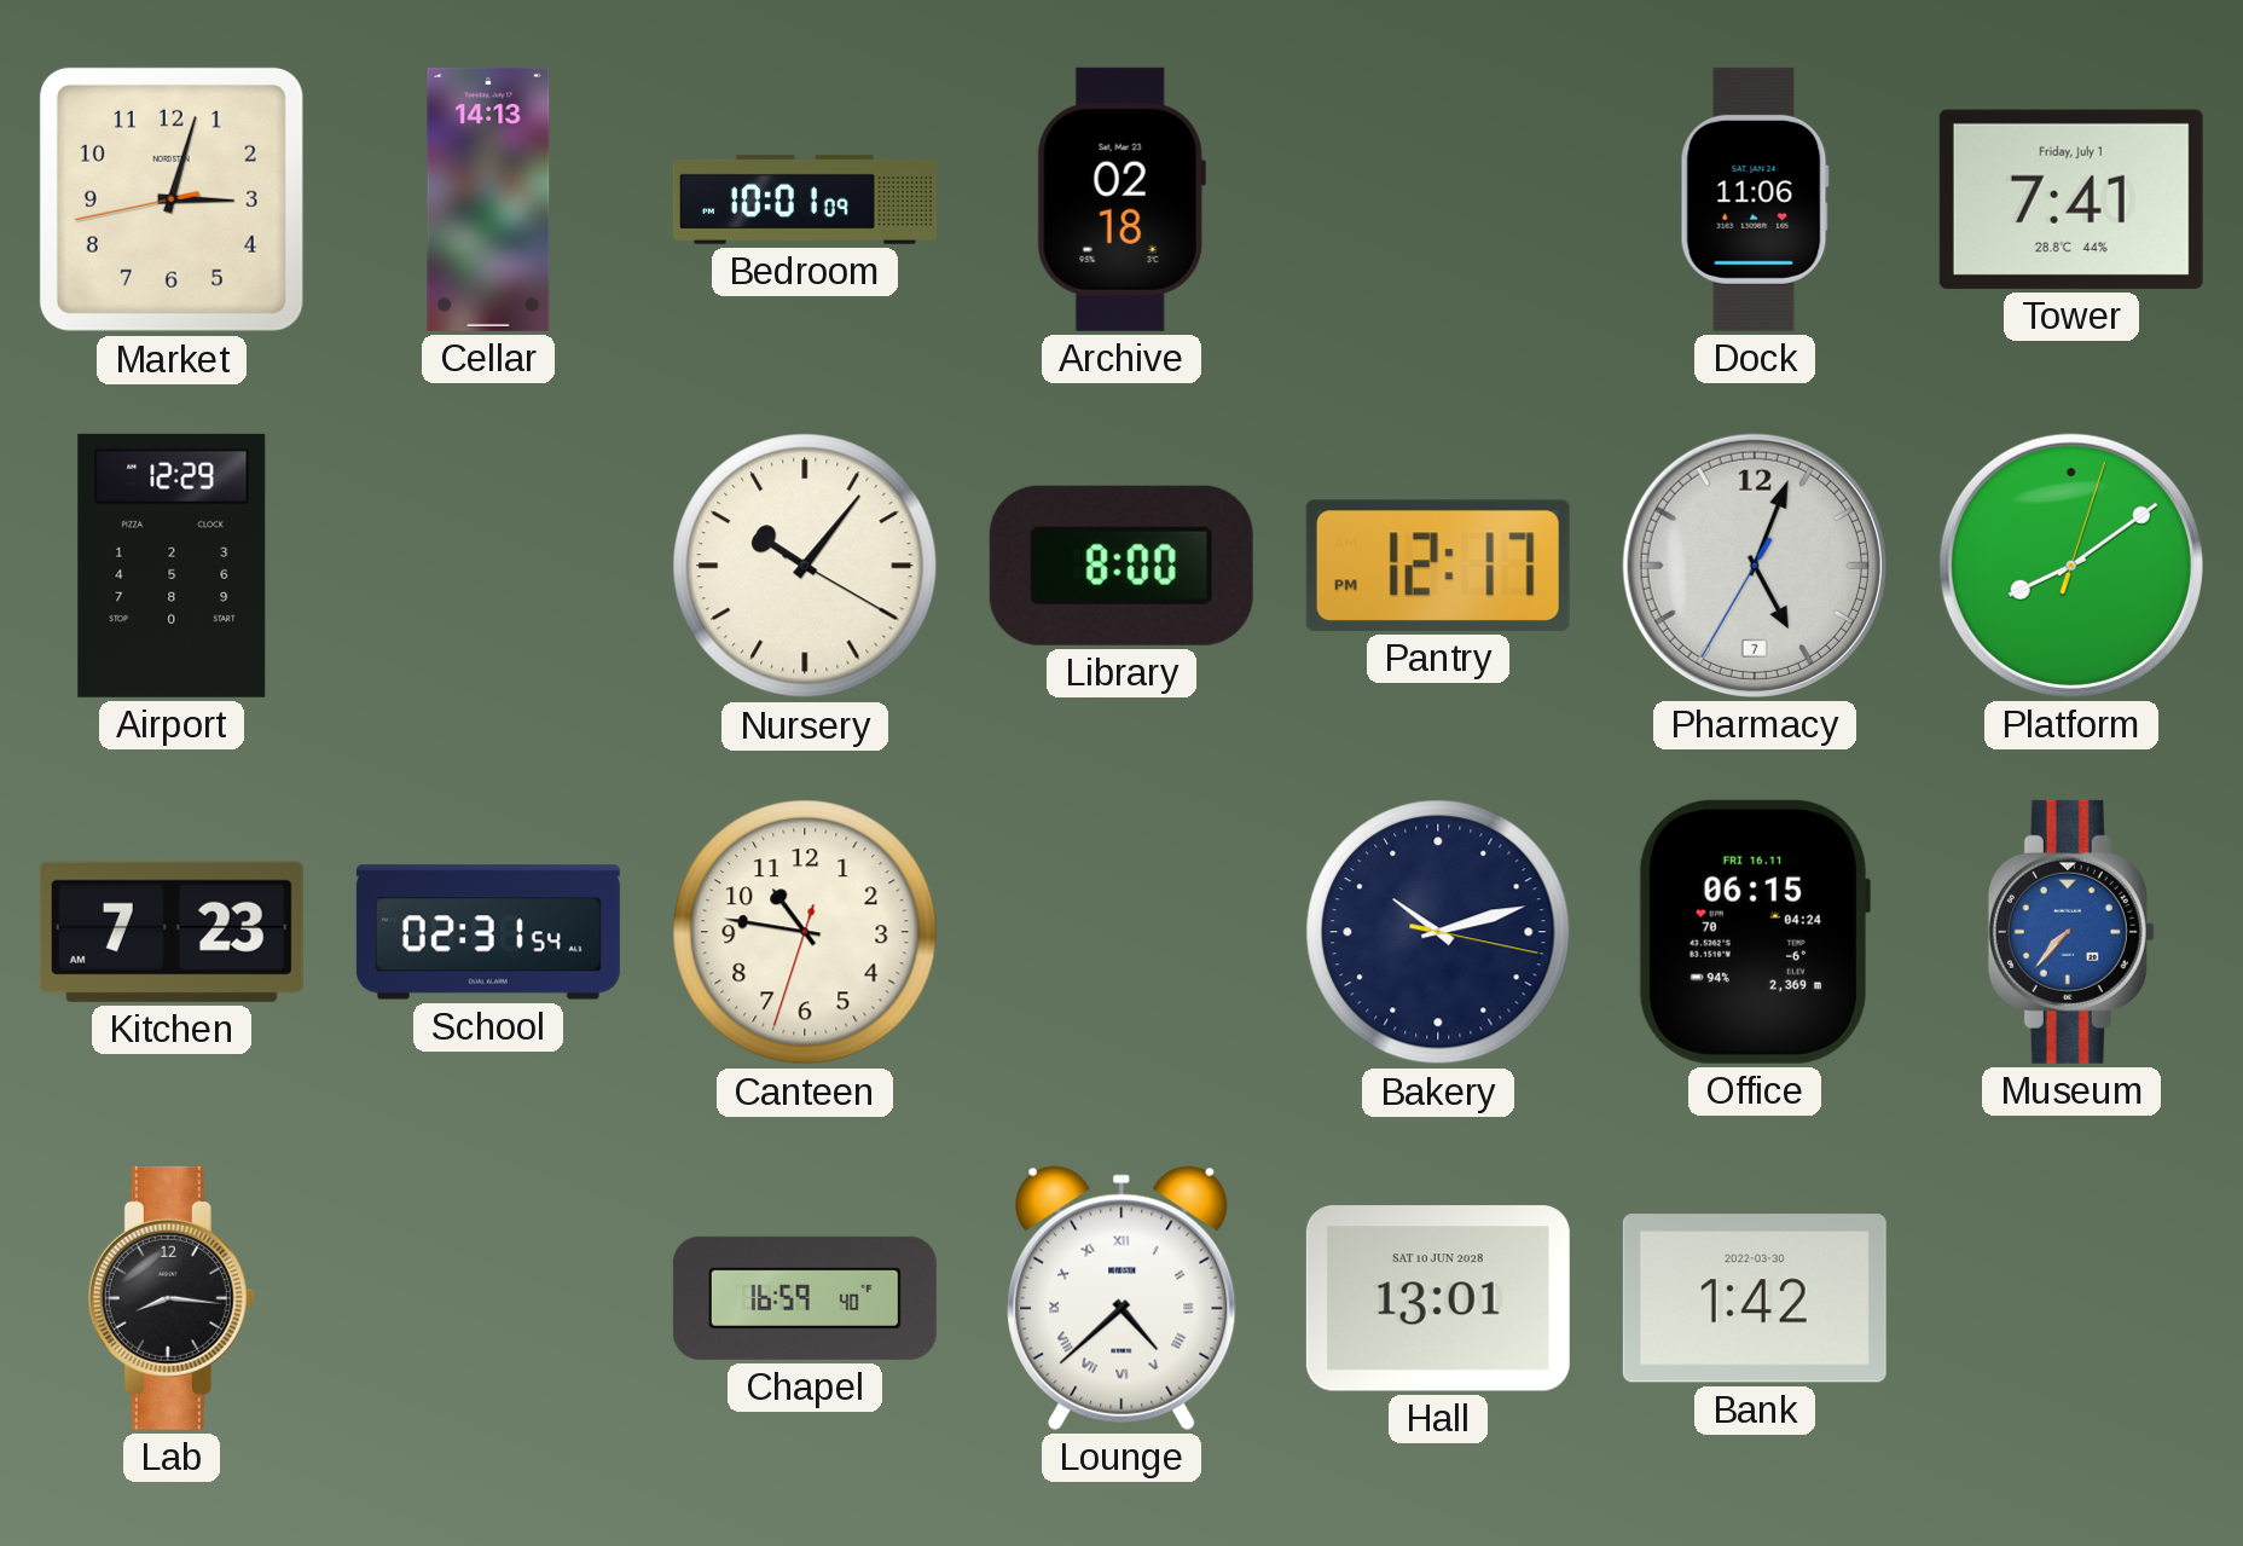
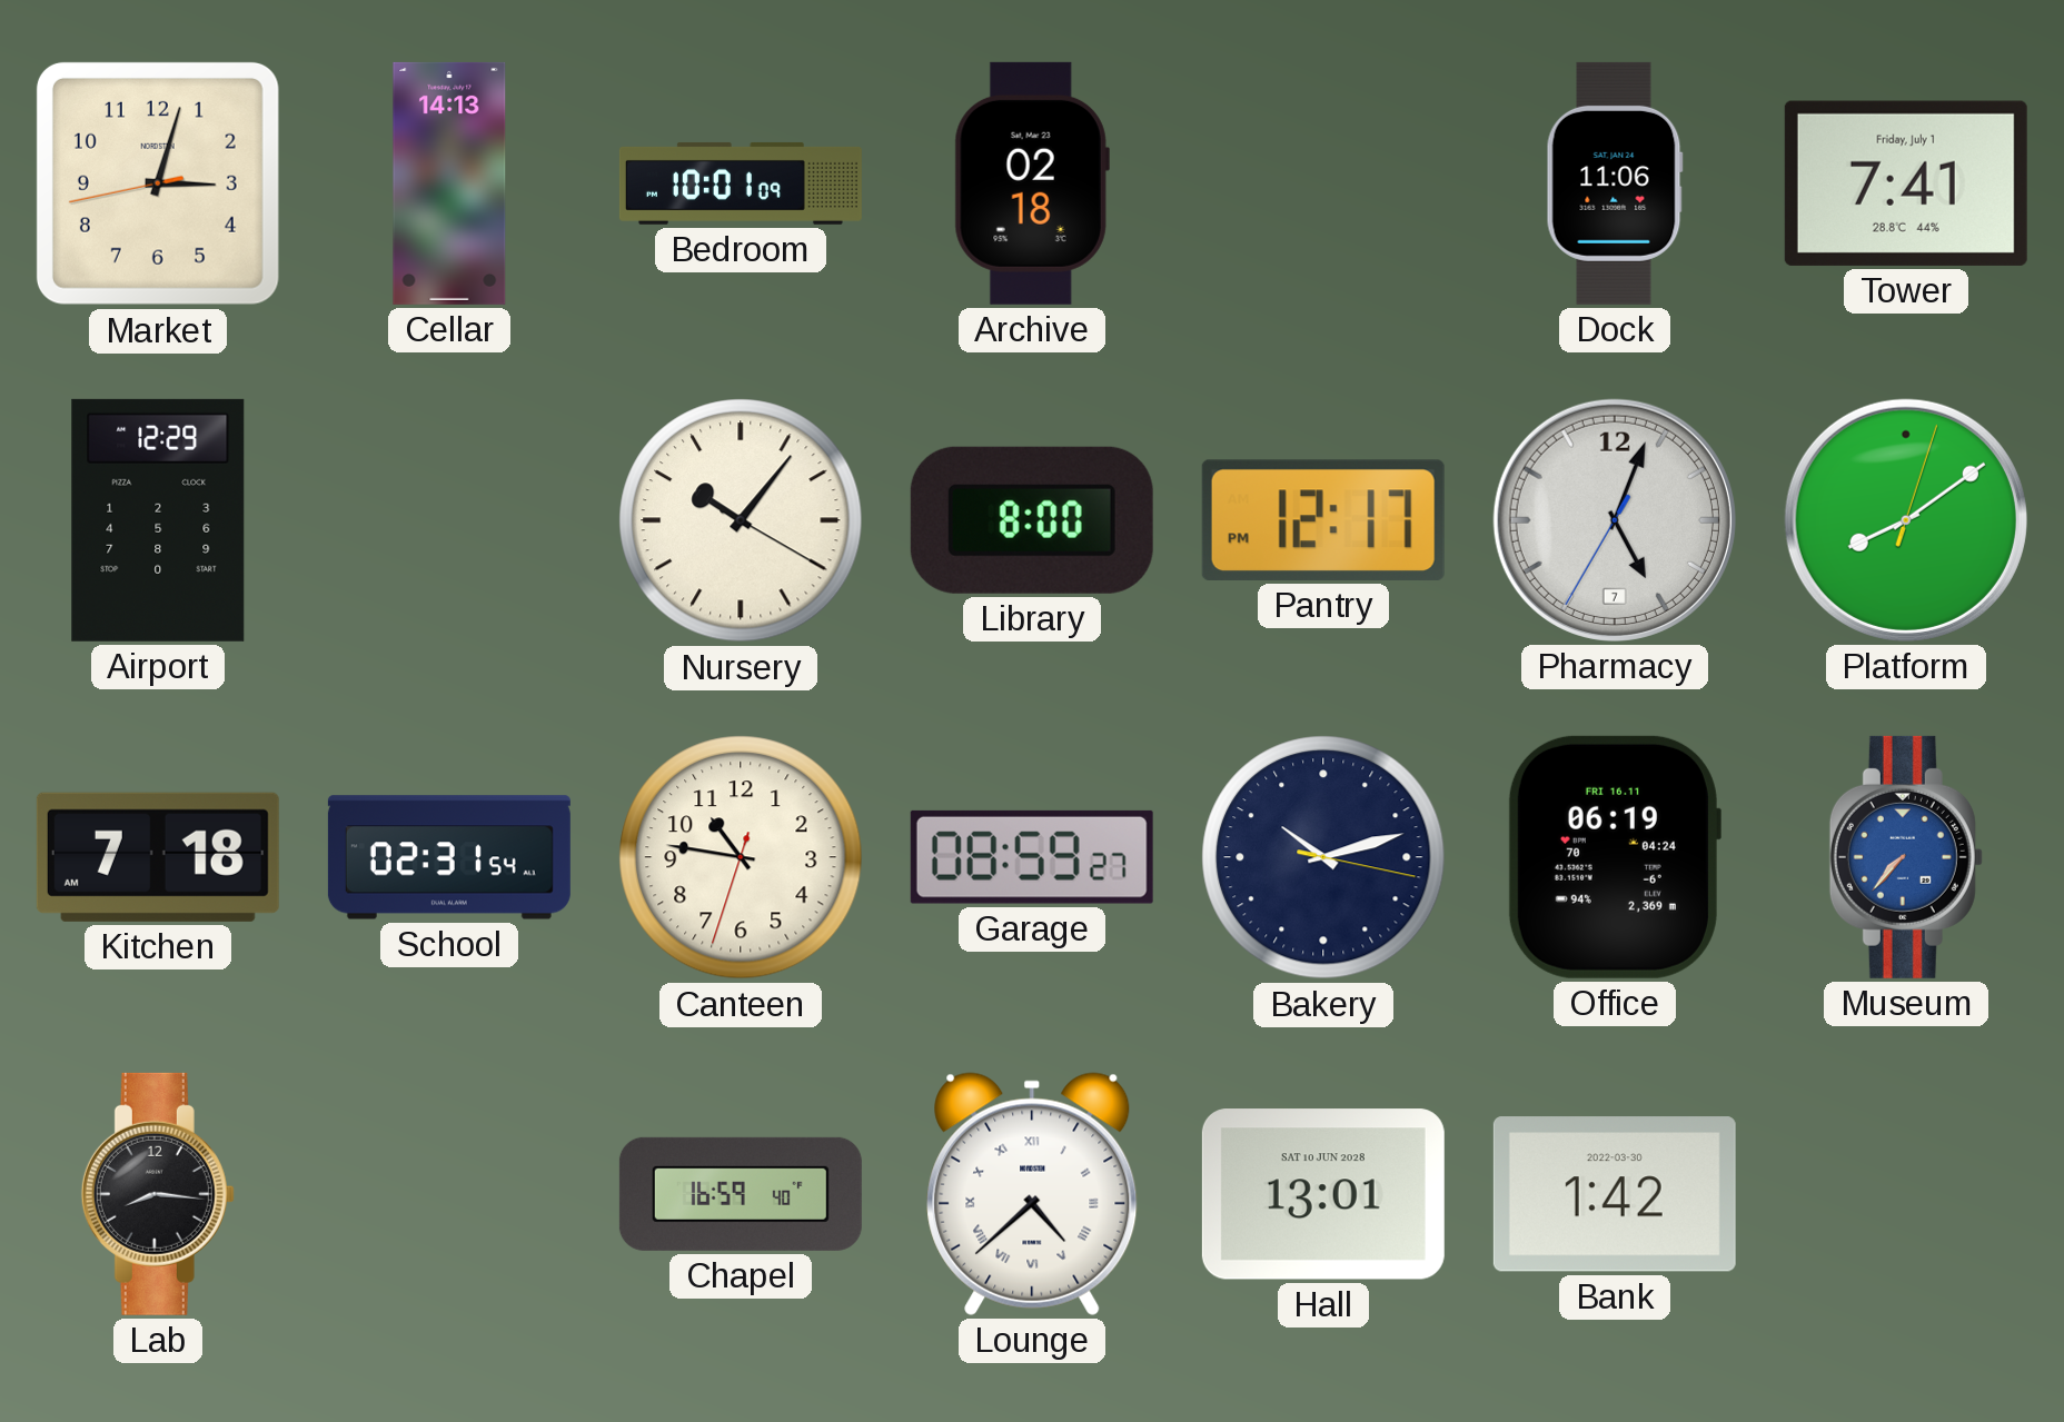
Kitchen: 7:23 -> 7:18
Garage: none -> 08:59
Office: 06:15 -> 06:19
